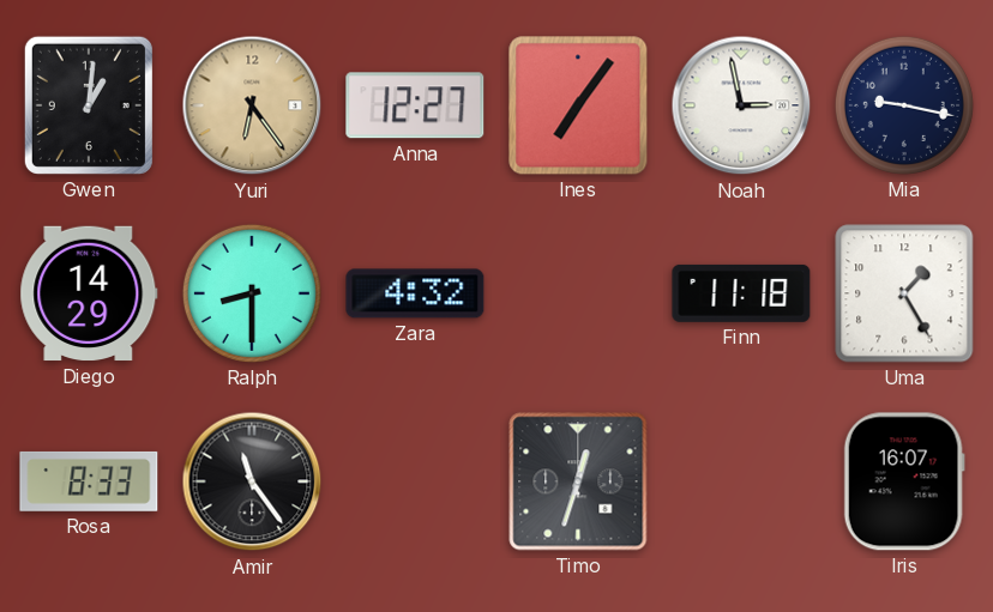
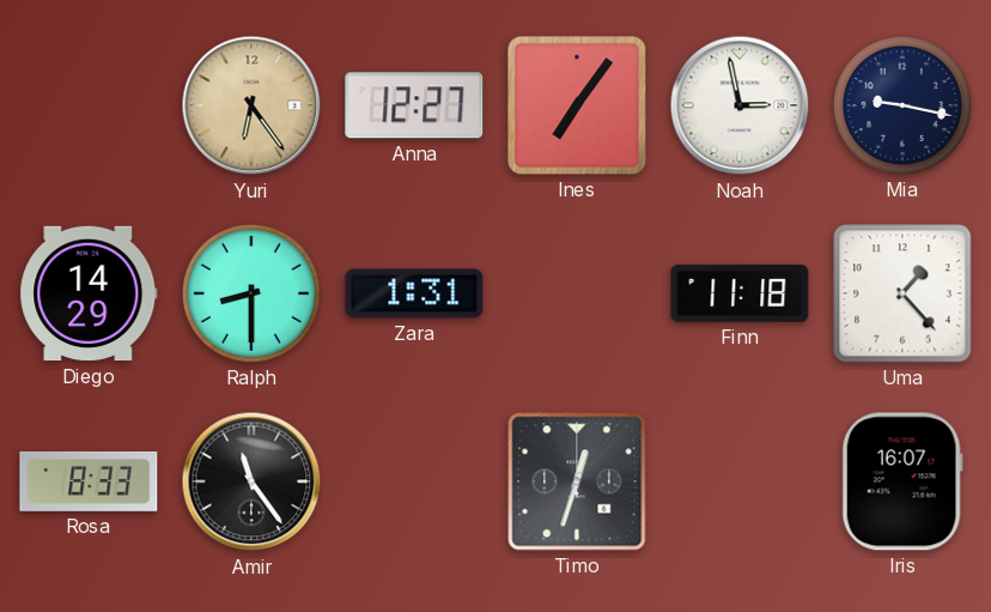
Gwen: 1:01 -> none
Zara: 4:32 -> 1:31
Uma: 1:25 -> 1:23
